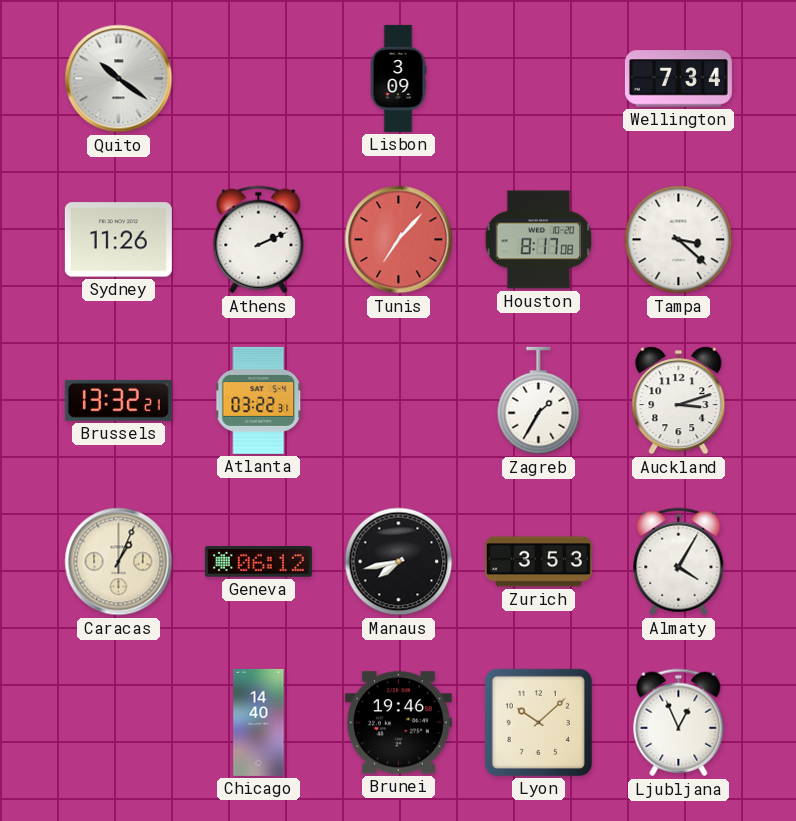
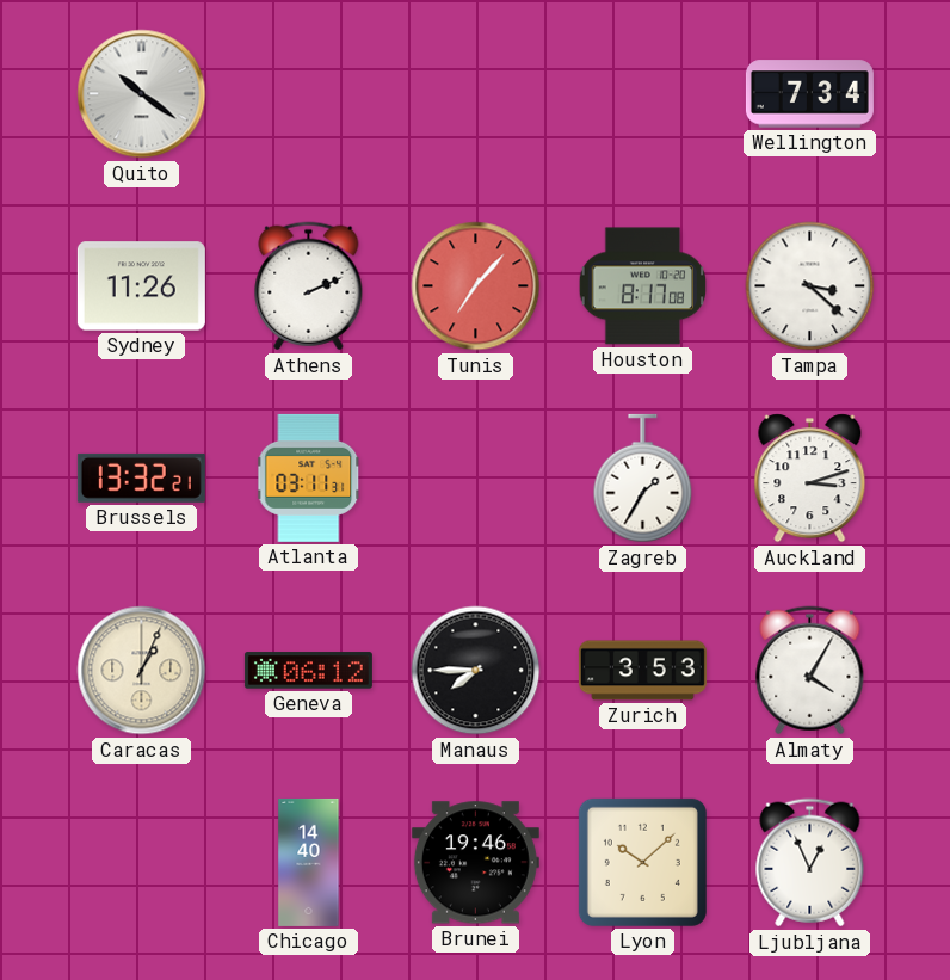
Lisbon: 3:09 -> none
Atlanta: 03:22 -> 03:11
Manaus: 7:43 -> 7:45
